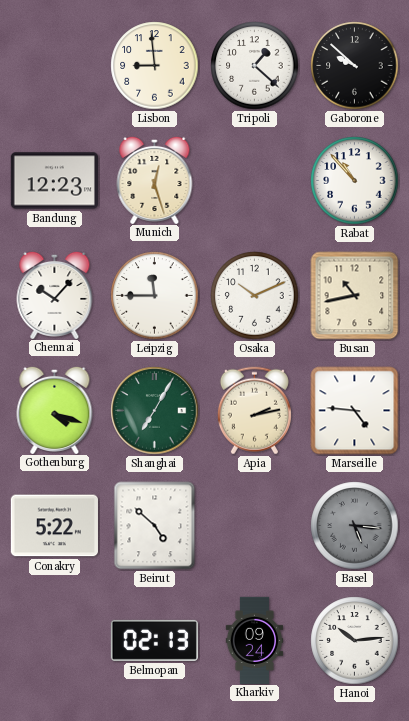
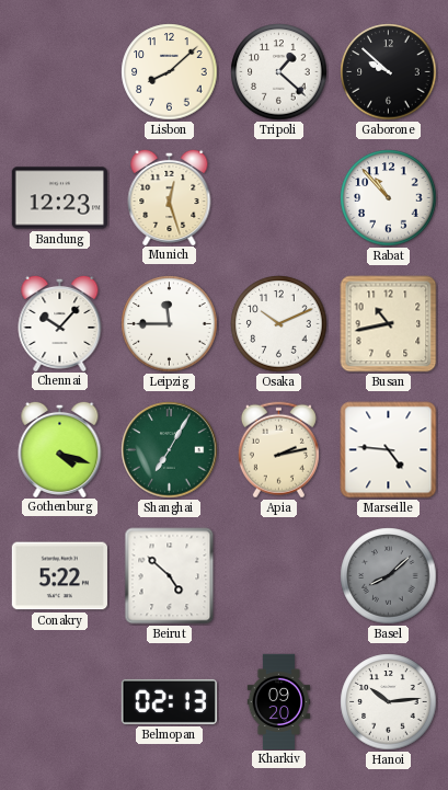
Lisbon: 8:59 -> 8:08
Basel: 5:16 -> 8:08
Kharkiv: 09:24 -> 09:20
